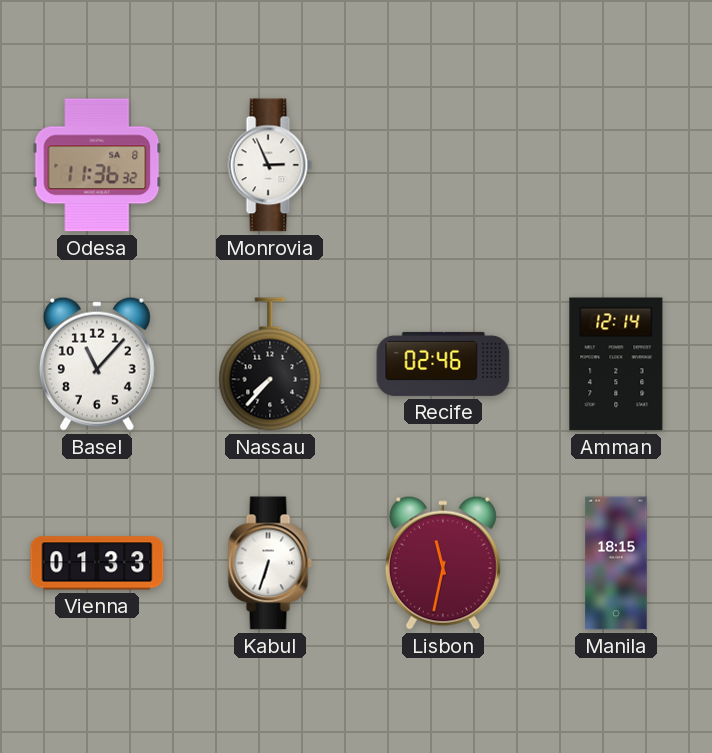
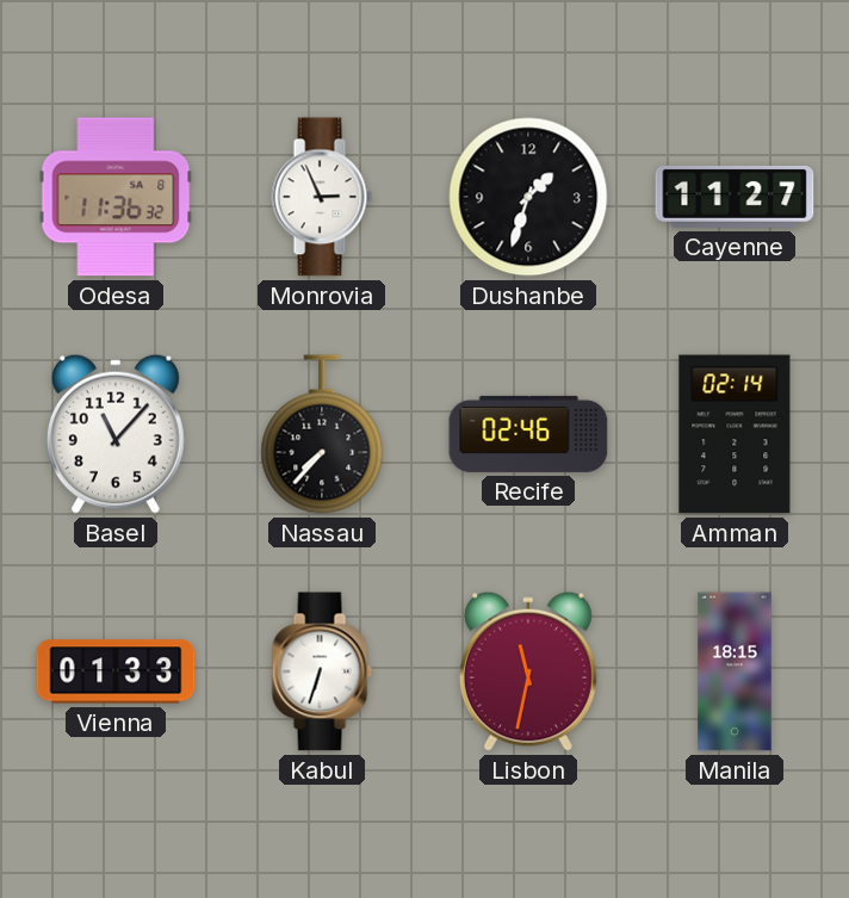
Dushanbe: none -> 1:33
Cayenne: none -> 11:27
Amman: 12:14 -> 02:14
